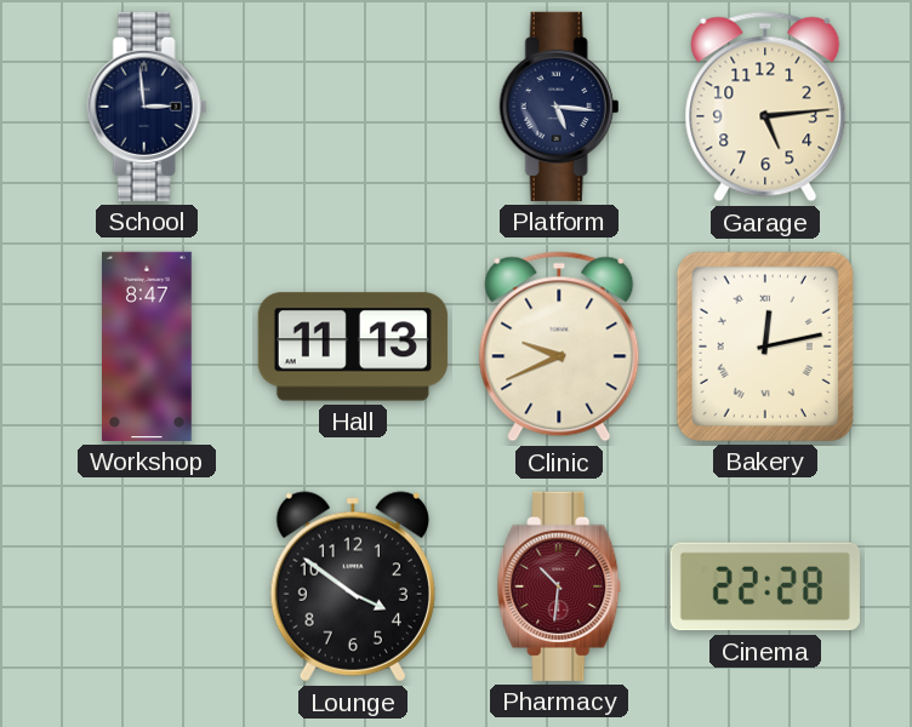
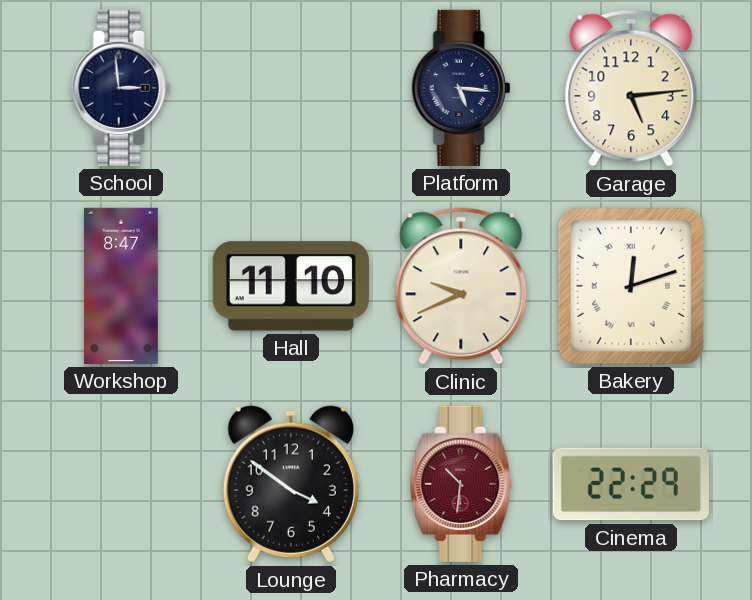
Hall: 11:13 -> 11:10
Bakery: 12:13 -> 12:12
Cinema: 22:28 -> 22:29
